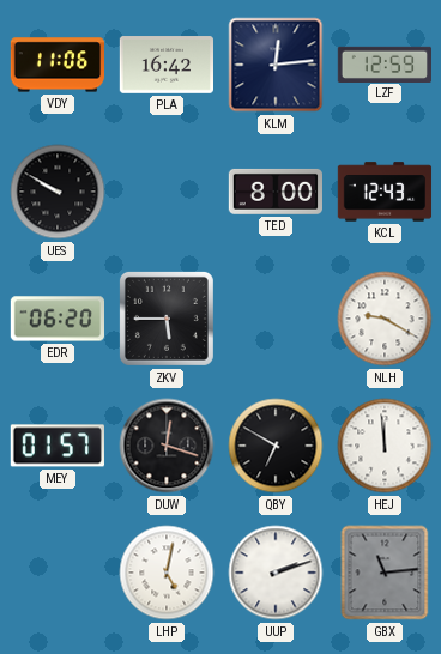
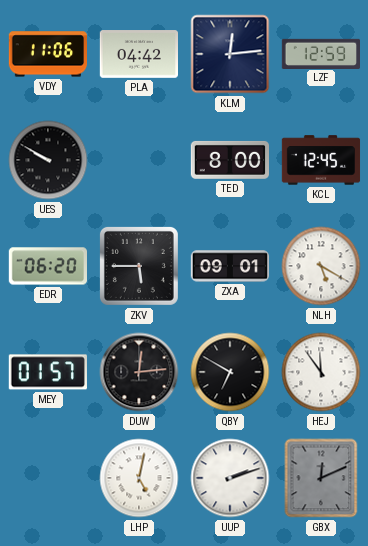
PLA: 16:42 -> 04:42
KCL: 12:43 -> 12:45
ZXA: none -> 09:01
NLH: 9:20 -> 5:20
DUW: 12:18 -> 12:14
HEJ: 11:59 -> 11:54
GBX: 11:14 -> 12:11
